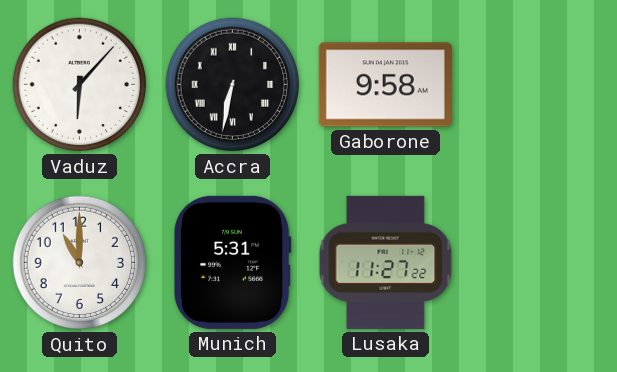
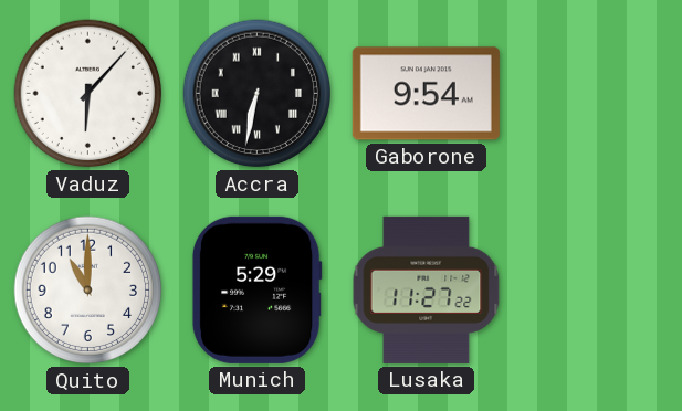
Gaborone: 9:58 -> 9:54
Munich: 5:31 -> 5:29
